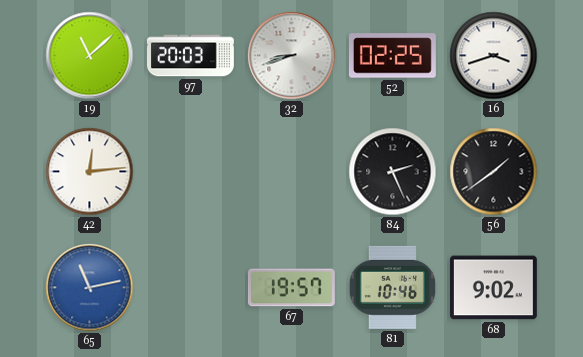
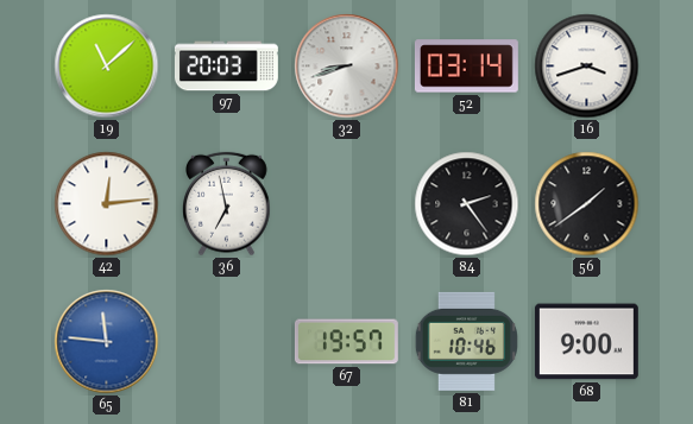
52: 02:25 -> 03:14
36: none -> 6:58
84: 2:26 -> 2:24
65: 11:13 -> 11:46
68: 9:02 -> 9:00
